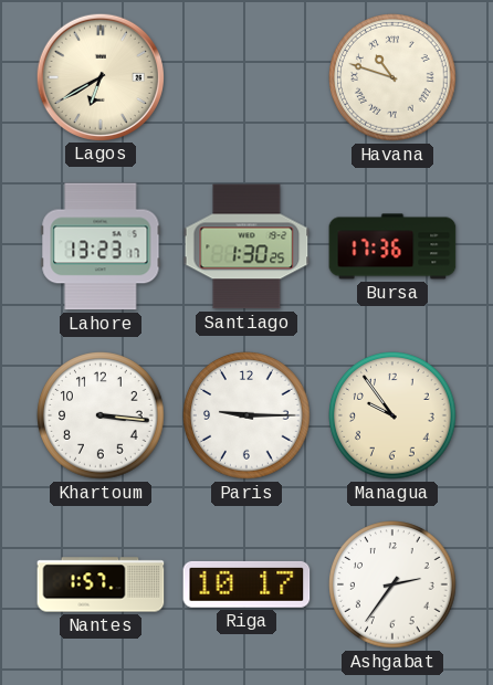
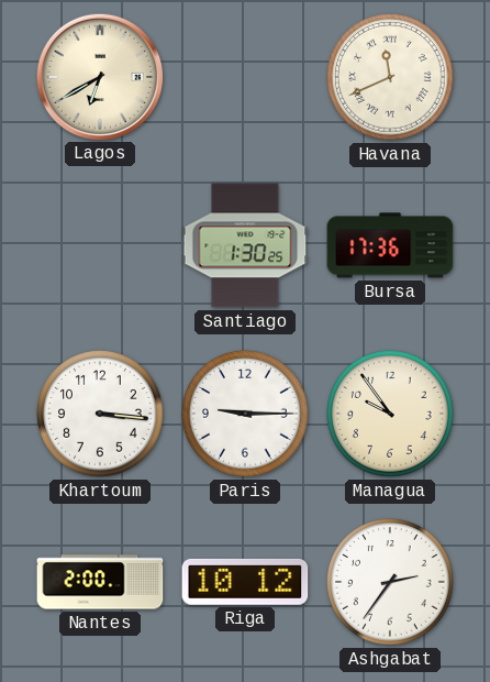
Havana: 10:48 -> 11:41
Lahore: 13:23 -> none
Nantes: 1:57 -> 2:00
Riga: 10:17 -> 10:12
